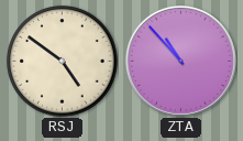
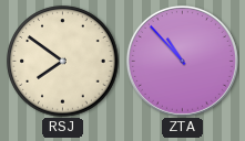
RSJ: 4:51 -> 7:51
